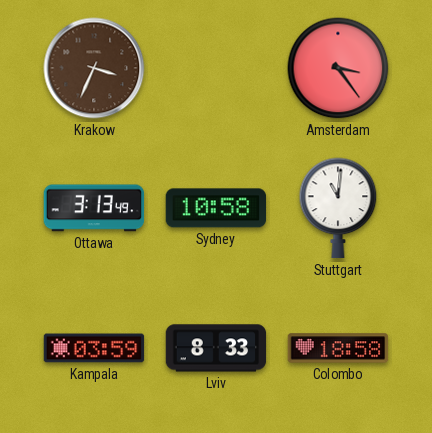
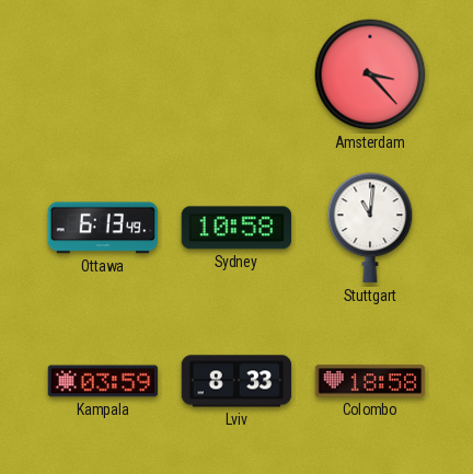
Krakow: 3:34 -> none
Amsterdam: 3:24 -> 3:23
Ottawa: 3:13 -> 6:13
